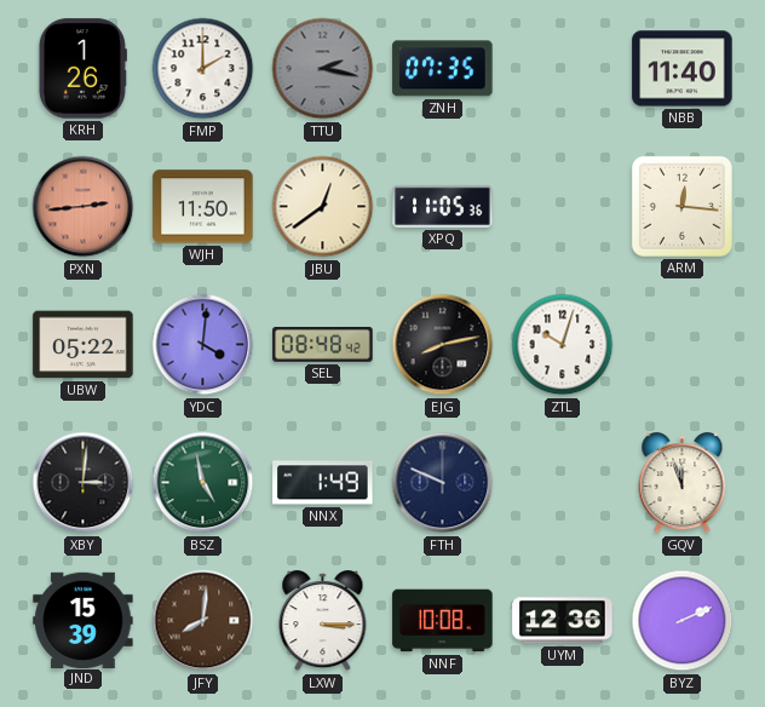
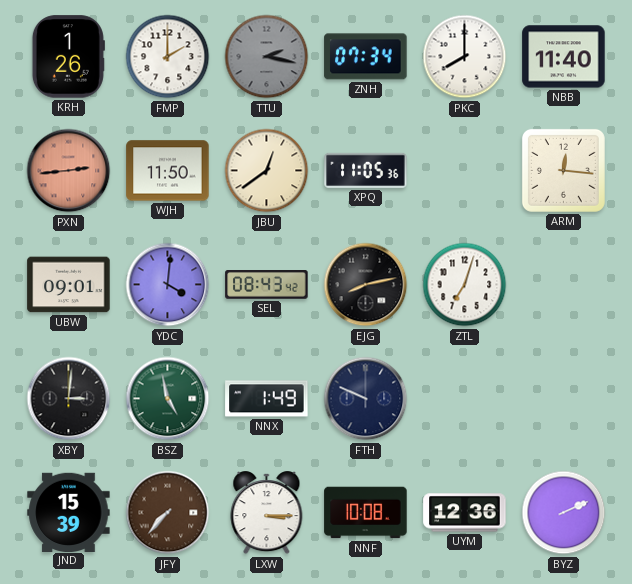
ZNH: 07:35 -> 07:34
PKC: none -> 8:00
UBW: 05:22 -> 09:01
SEL: 08:48 -> 08:43
ZTL: 10:03 -> 7:03
GQV: 11:57 -> none
JFY: 8:01 -> 7:37
